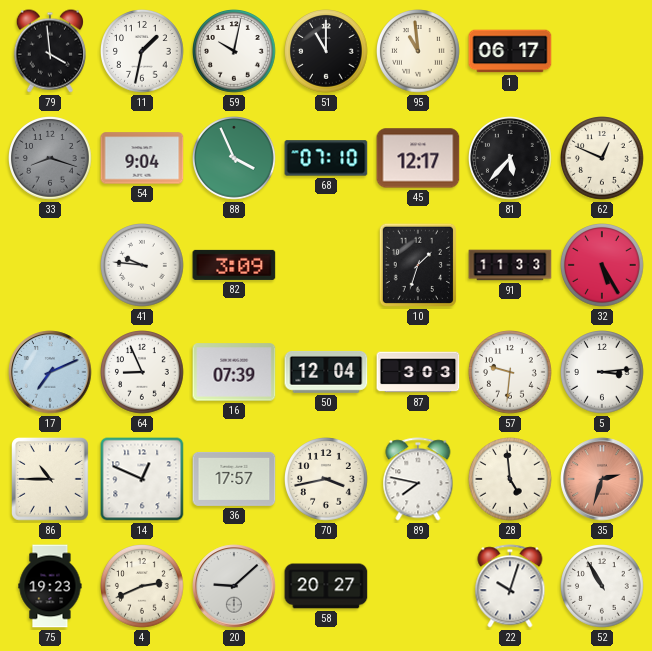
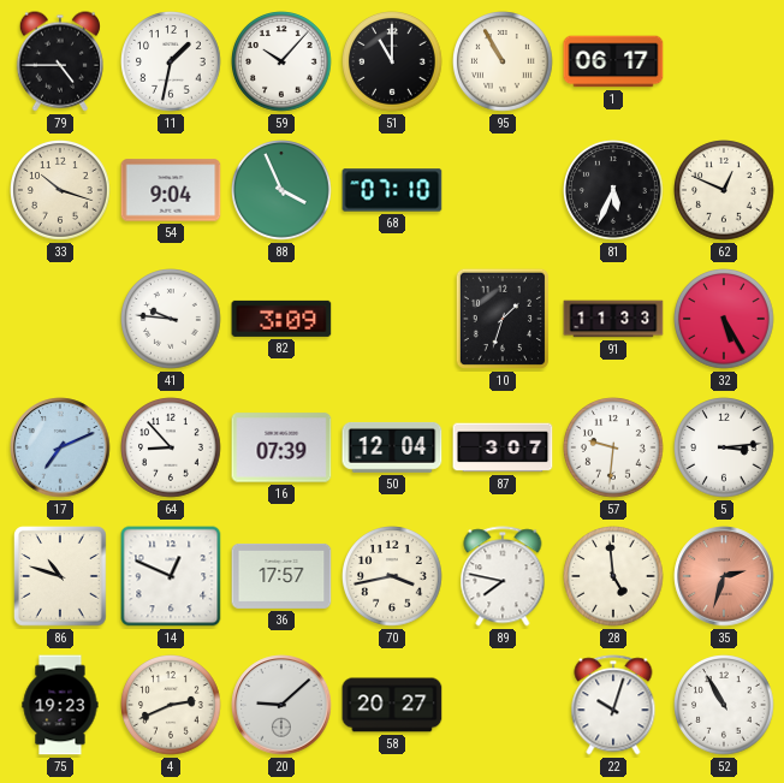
79: 3:59 -> 4:45
59: 10:02 -> 10:07
95: 10:59 -> 10:55
33: 8:18 -> 10:18
33 dial: grey -> cream
45: 12:17 -> none
81: 5:37 -> 5:34
64: 8:56 -> 8:53
87: 3:03 -> 3:07
86: 10:45 -> 10:48
